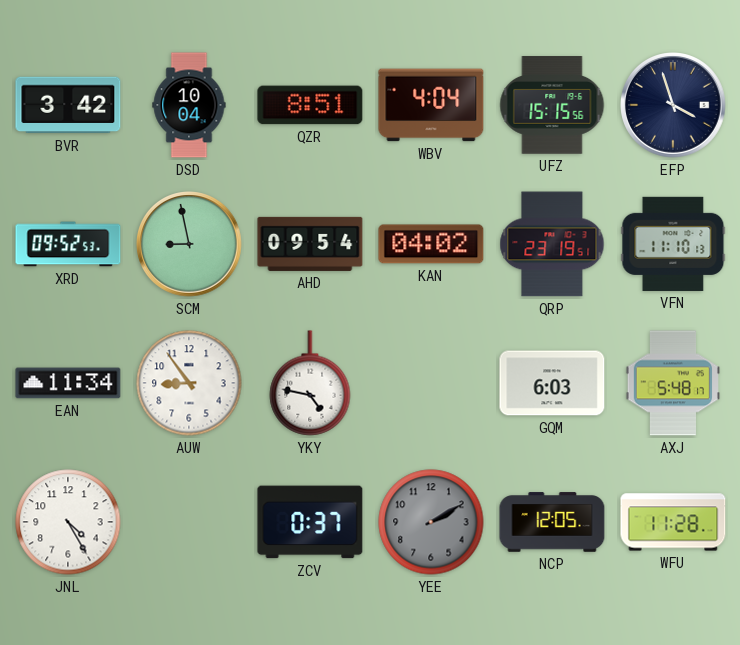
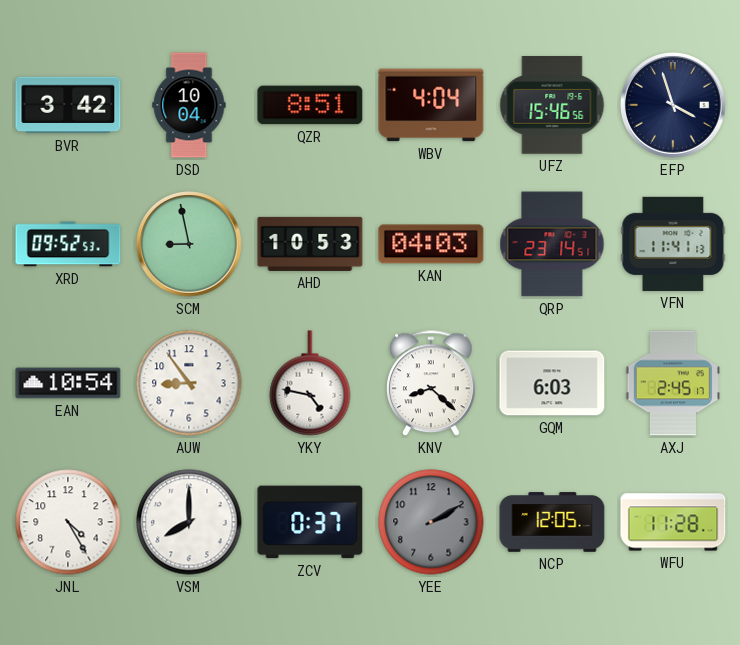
UFZ: 15:15 -> 15:46
AHD: 09:54 -> 10:53
KAN: 04:02 -> 04:03
QRP: 23:19 -> 23:14
VFN: 11:10 -> 11:41
EAN: 11:34 -> 10:54
KNV: none -> 8:22
AXJ: 5:48 -> 2:45
VSM: none -> 8:00
